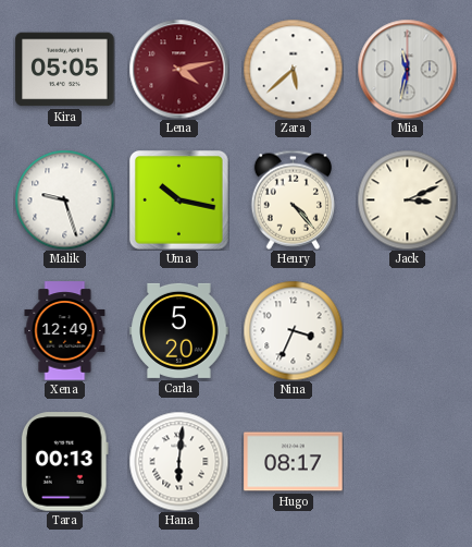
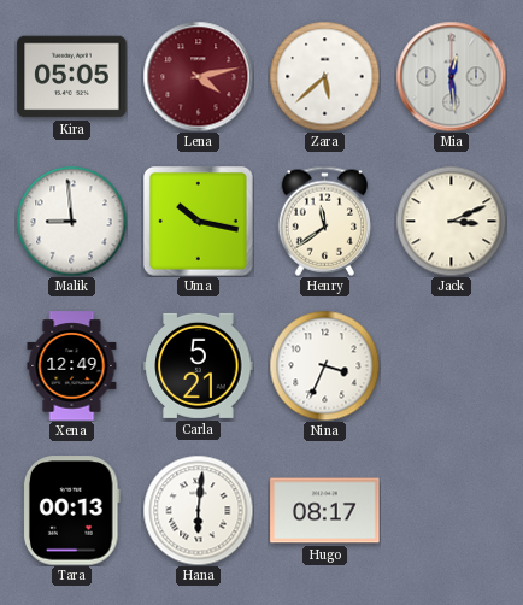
Mia: 11:32 -> 12:29
Malik: 9:27 -> 8:59
Henry: 4:23 -> 11:39
Carla: 5:20 -> 5:21
